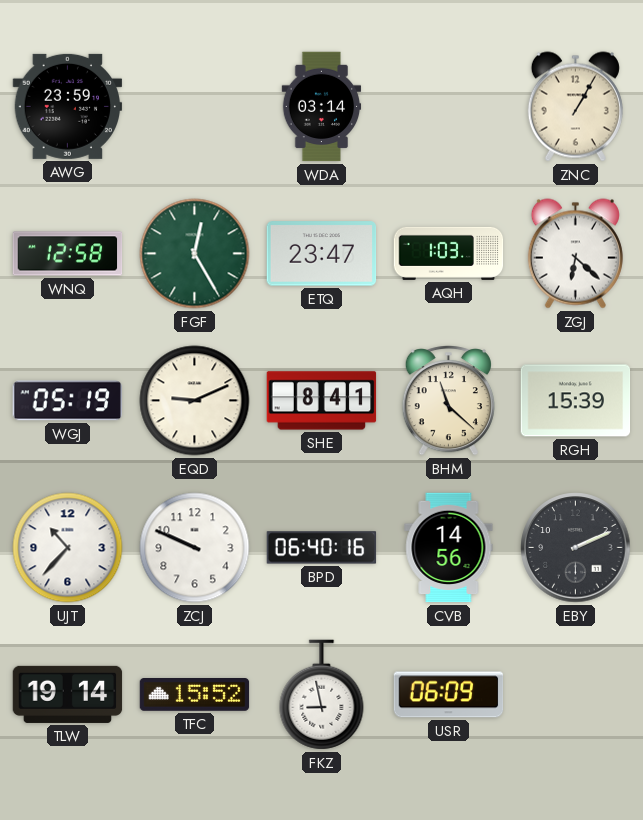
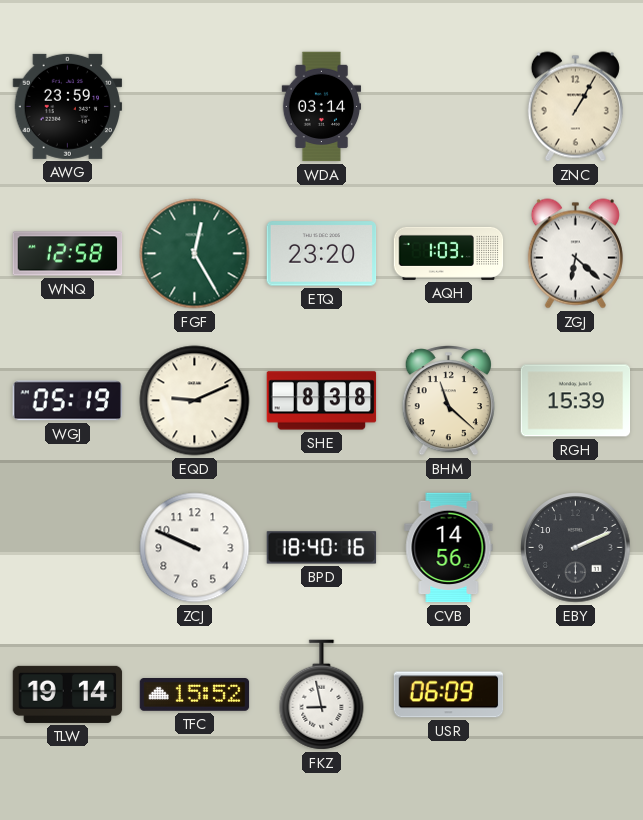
ETQ: 23:47 -> 23:20
SHE: 8:41 -> 8:38
UJT: 10:37 -> none
BPD: 06:40 -> 18:40
